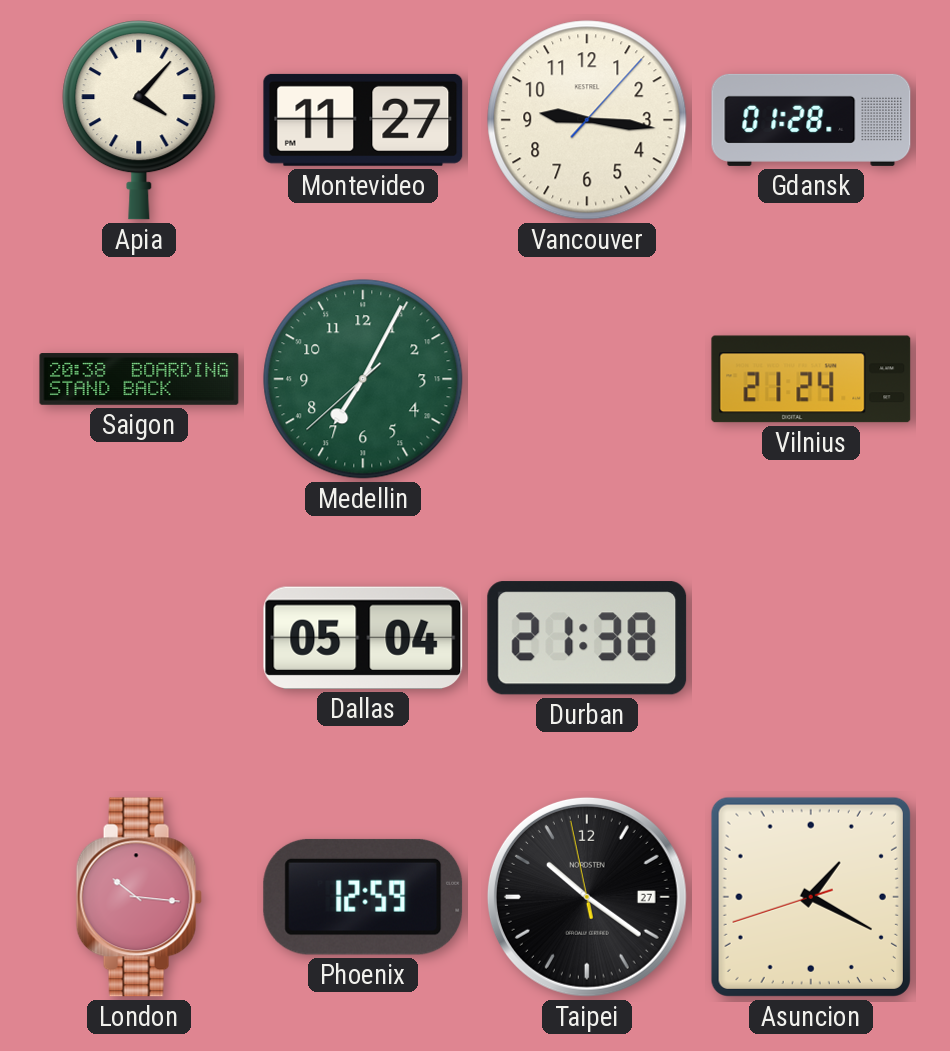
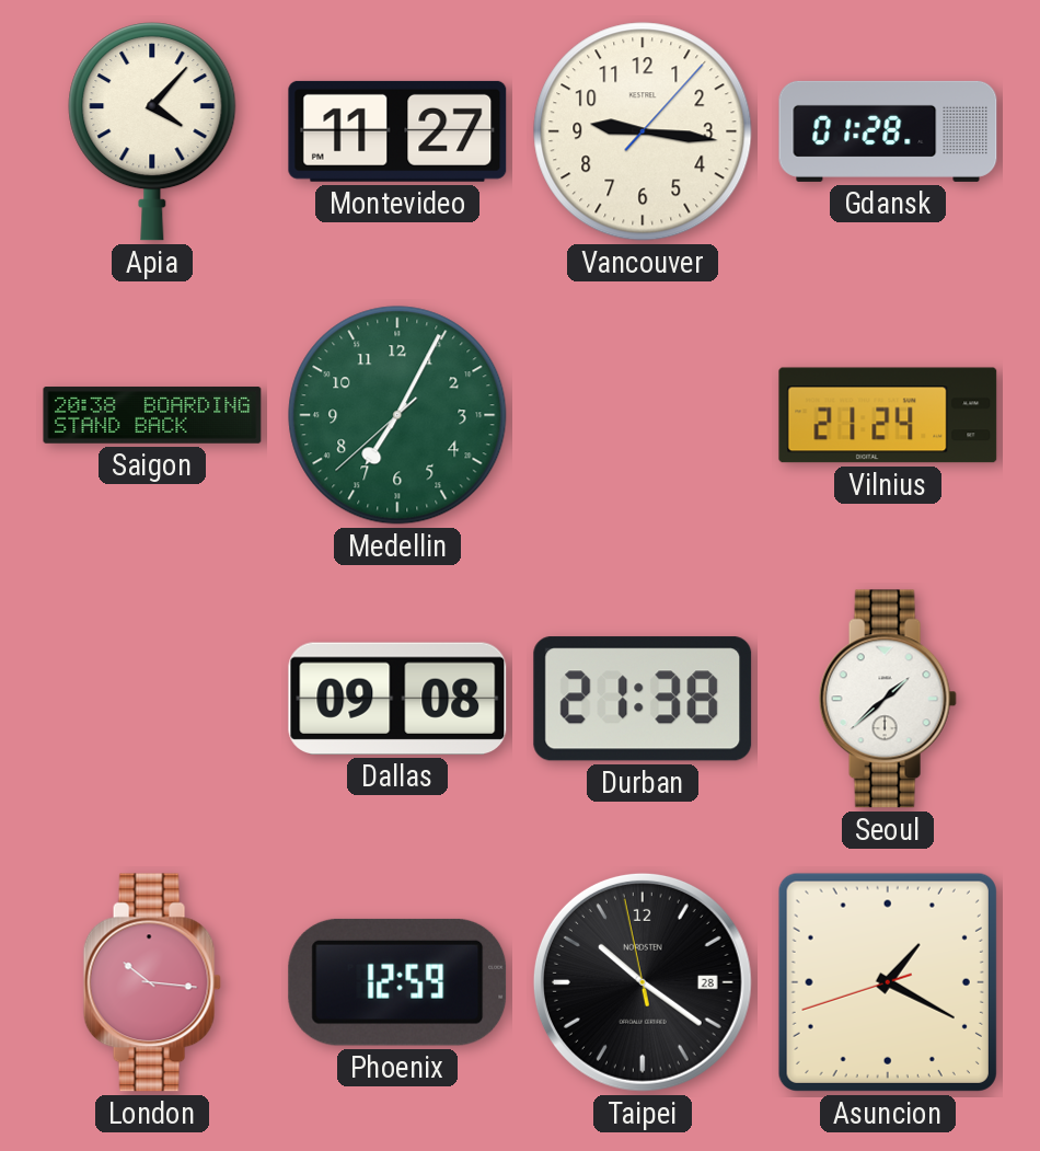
Dallas: 05:04 -> 09:08
Seoul: none -> 1:38
Taipei date: 27 -> 28
